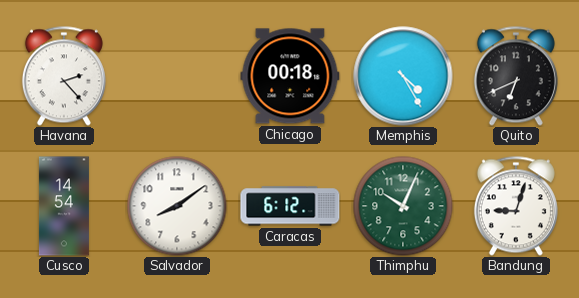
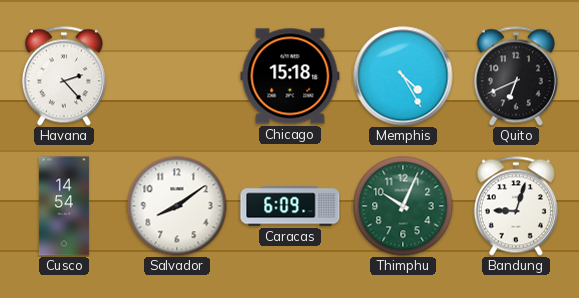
Chicago: 00:18 -> 15:18
Caracas: 6:12 -> 6:09
